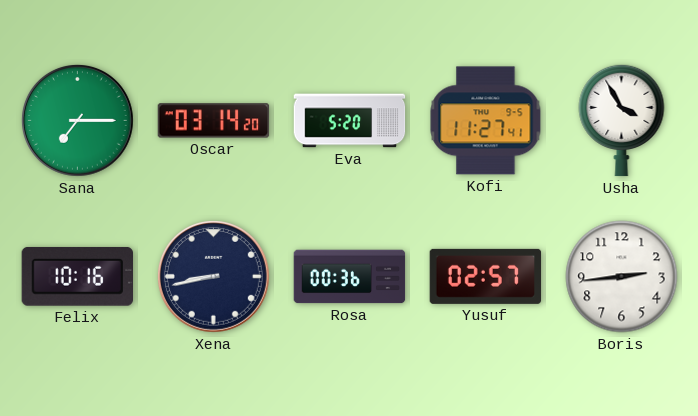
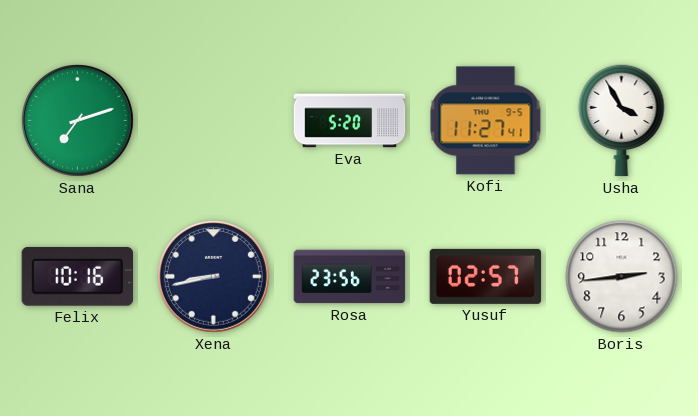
Sana: 7:15 -> 7:12
Oscar: 03:14 -> none
Rosa: 00:36 -> 23:56
